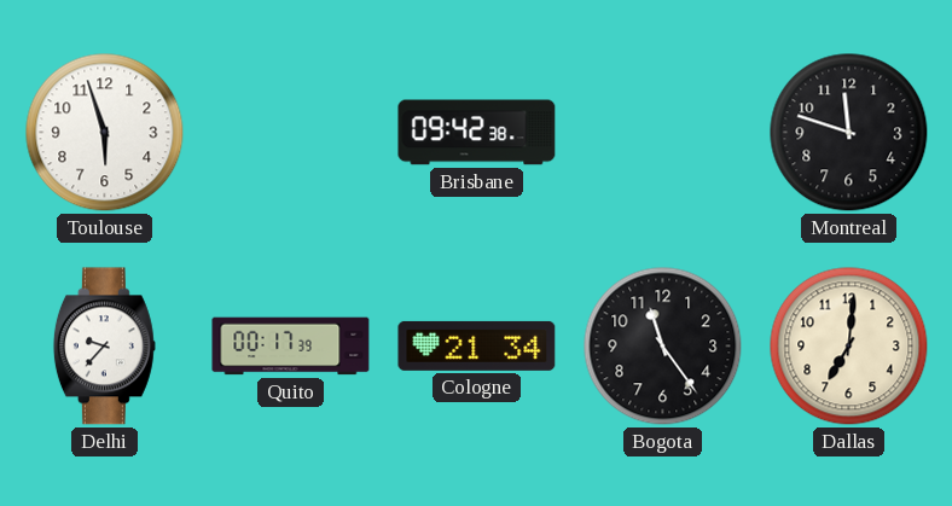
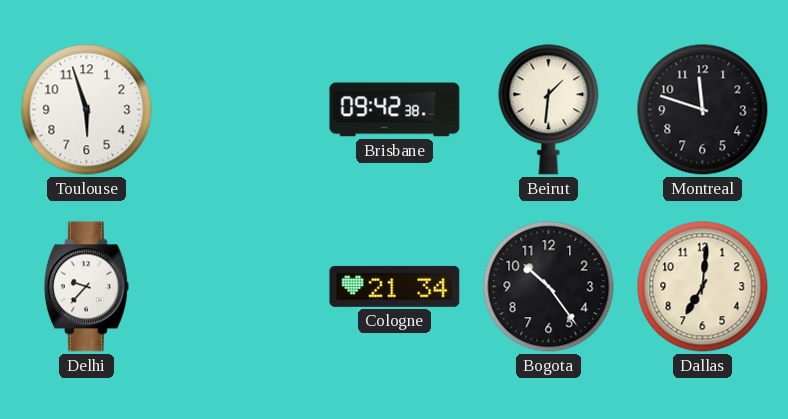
Beirut: none -> 1:31
Quito: 00:17 -> none
Bogota: 11:24 -> 10:24
